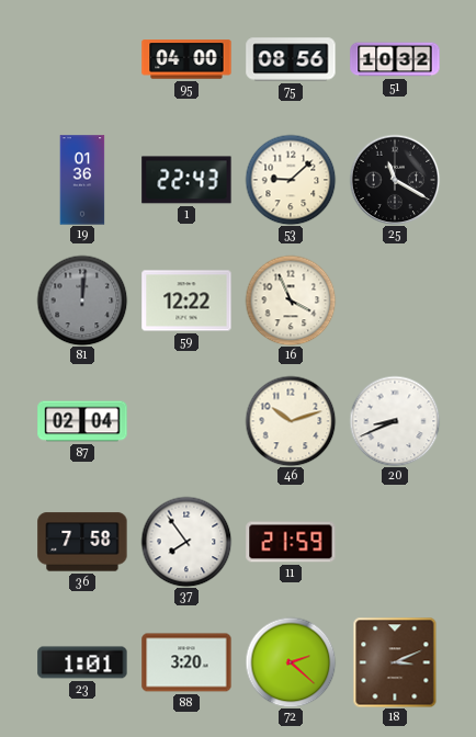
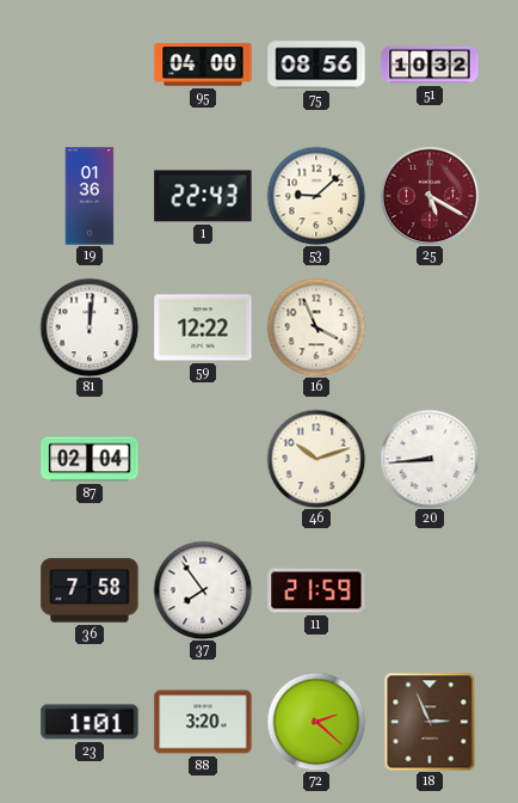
25: 11:20 -> 5:20
25 dial: black -> burgundy
81 dial: grey -> white
20: 8:41 -> 8:44
18: 3:11 -> 2:56
